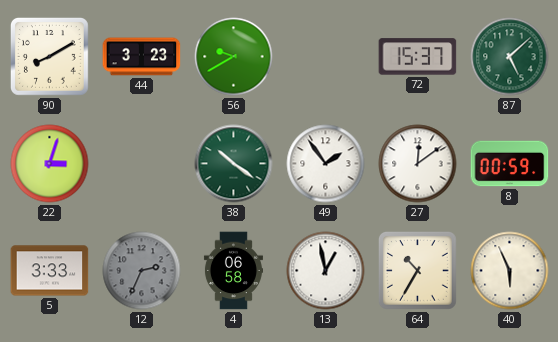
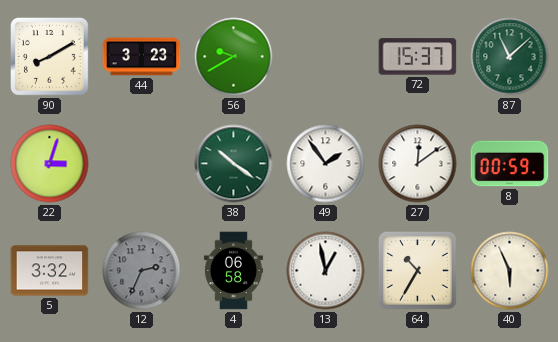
87: 5:08 -> 11:08
5: 3:33 -> 3:32
